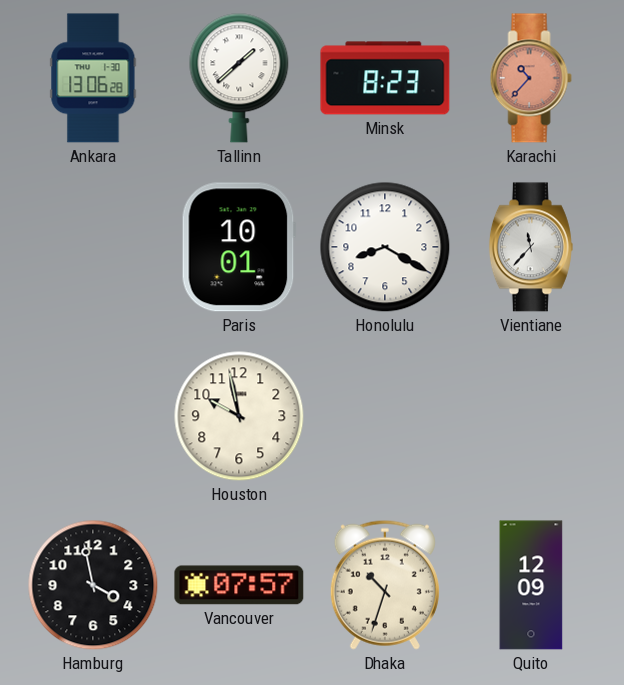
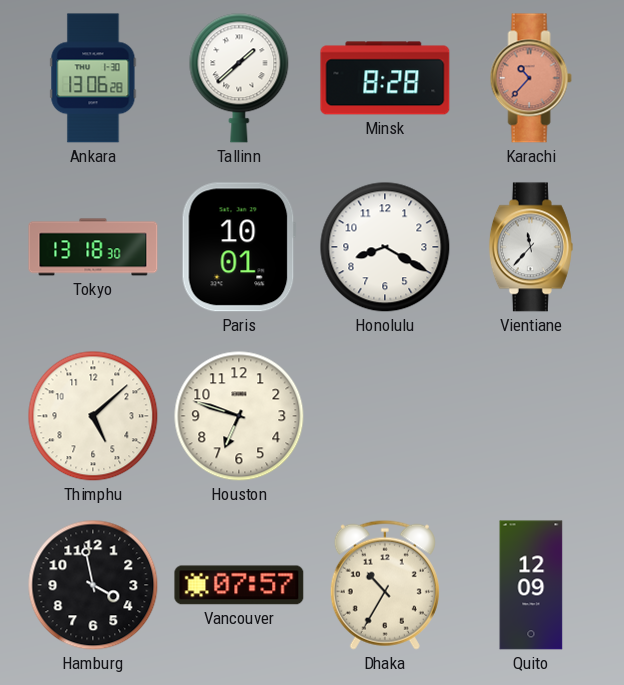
Minsk: 8:23 -> 8:28
Tokyo: none -> 13:18
Thimphu: none -> 5:08
Houston: 9:58 -> 6:48
Dhaka: 10:33 -> 10:35
